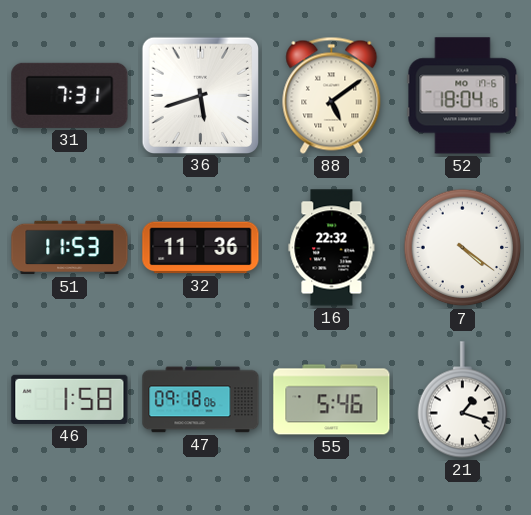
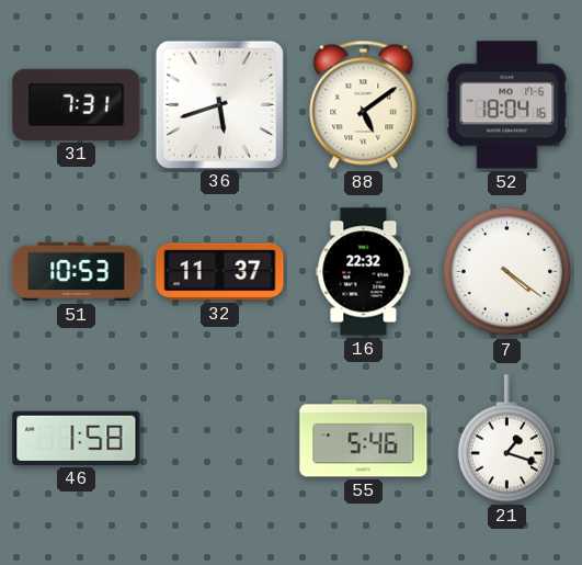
51: 11:53 -> 10:53
32: 11:36 -> 11:37
47: 09:18 -> none
